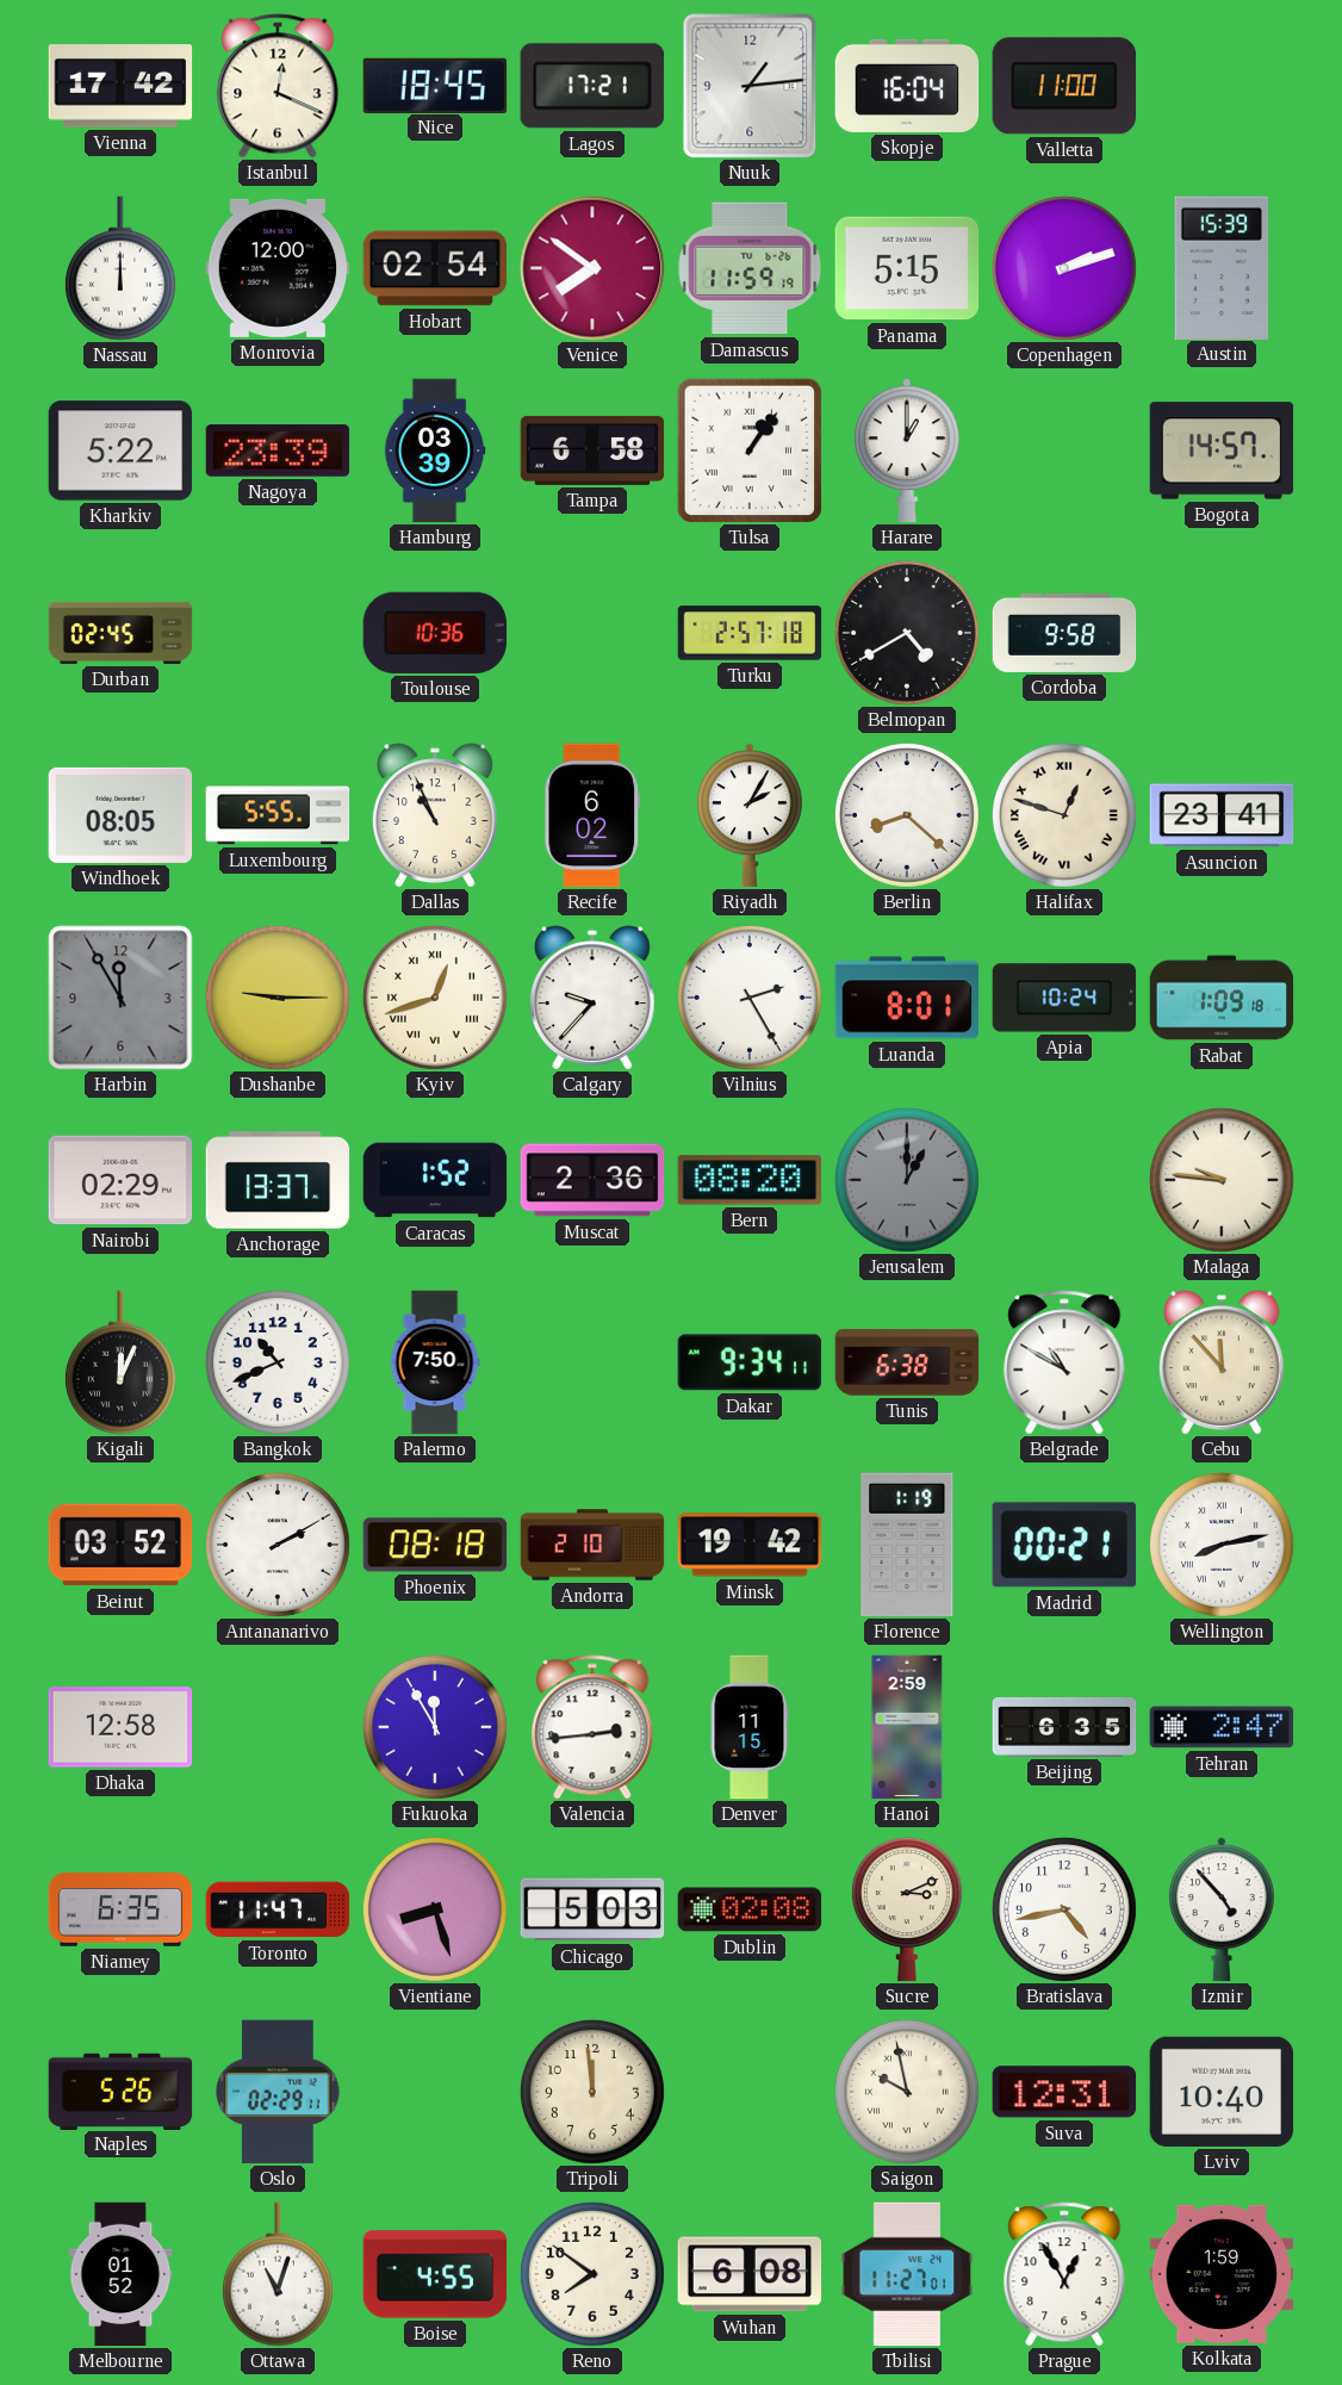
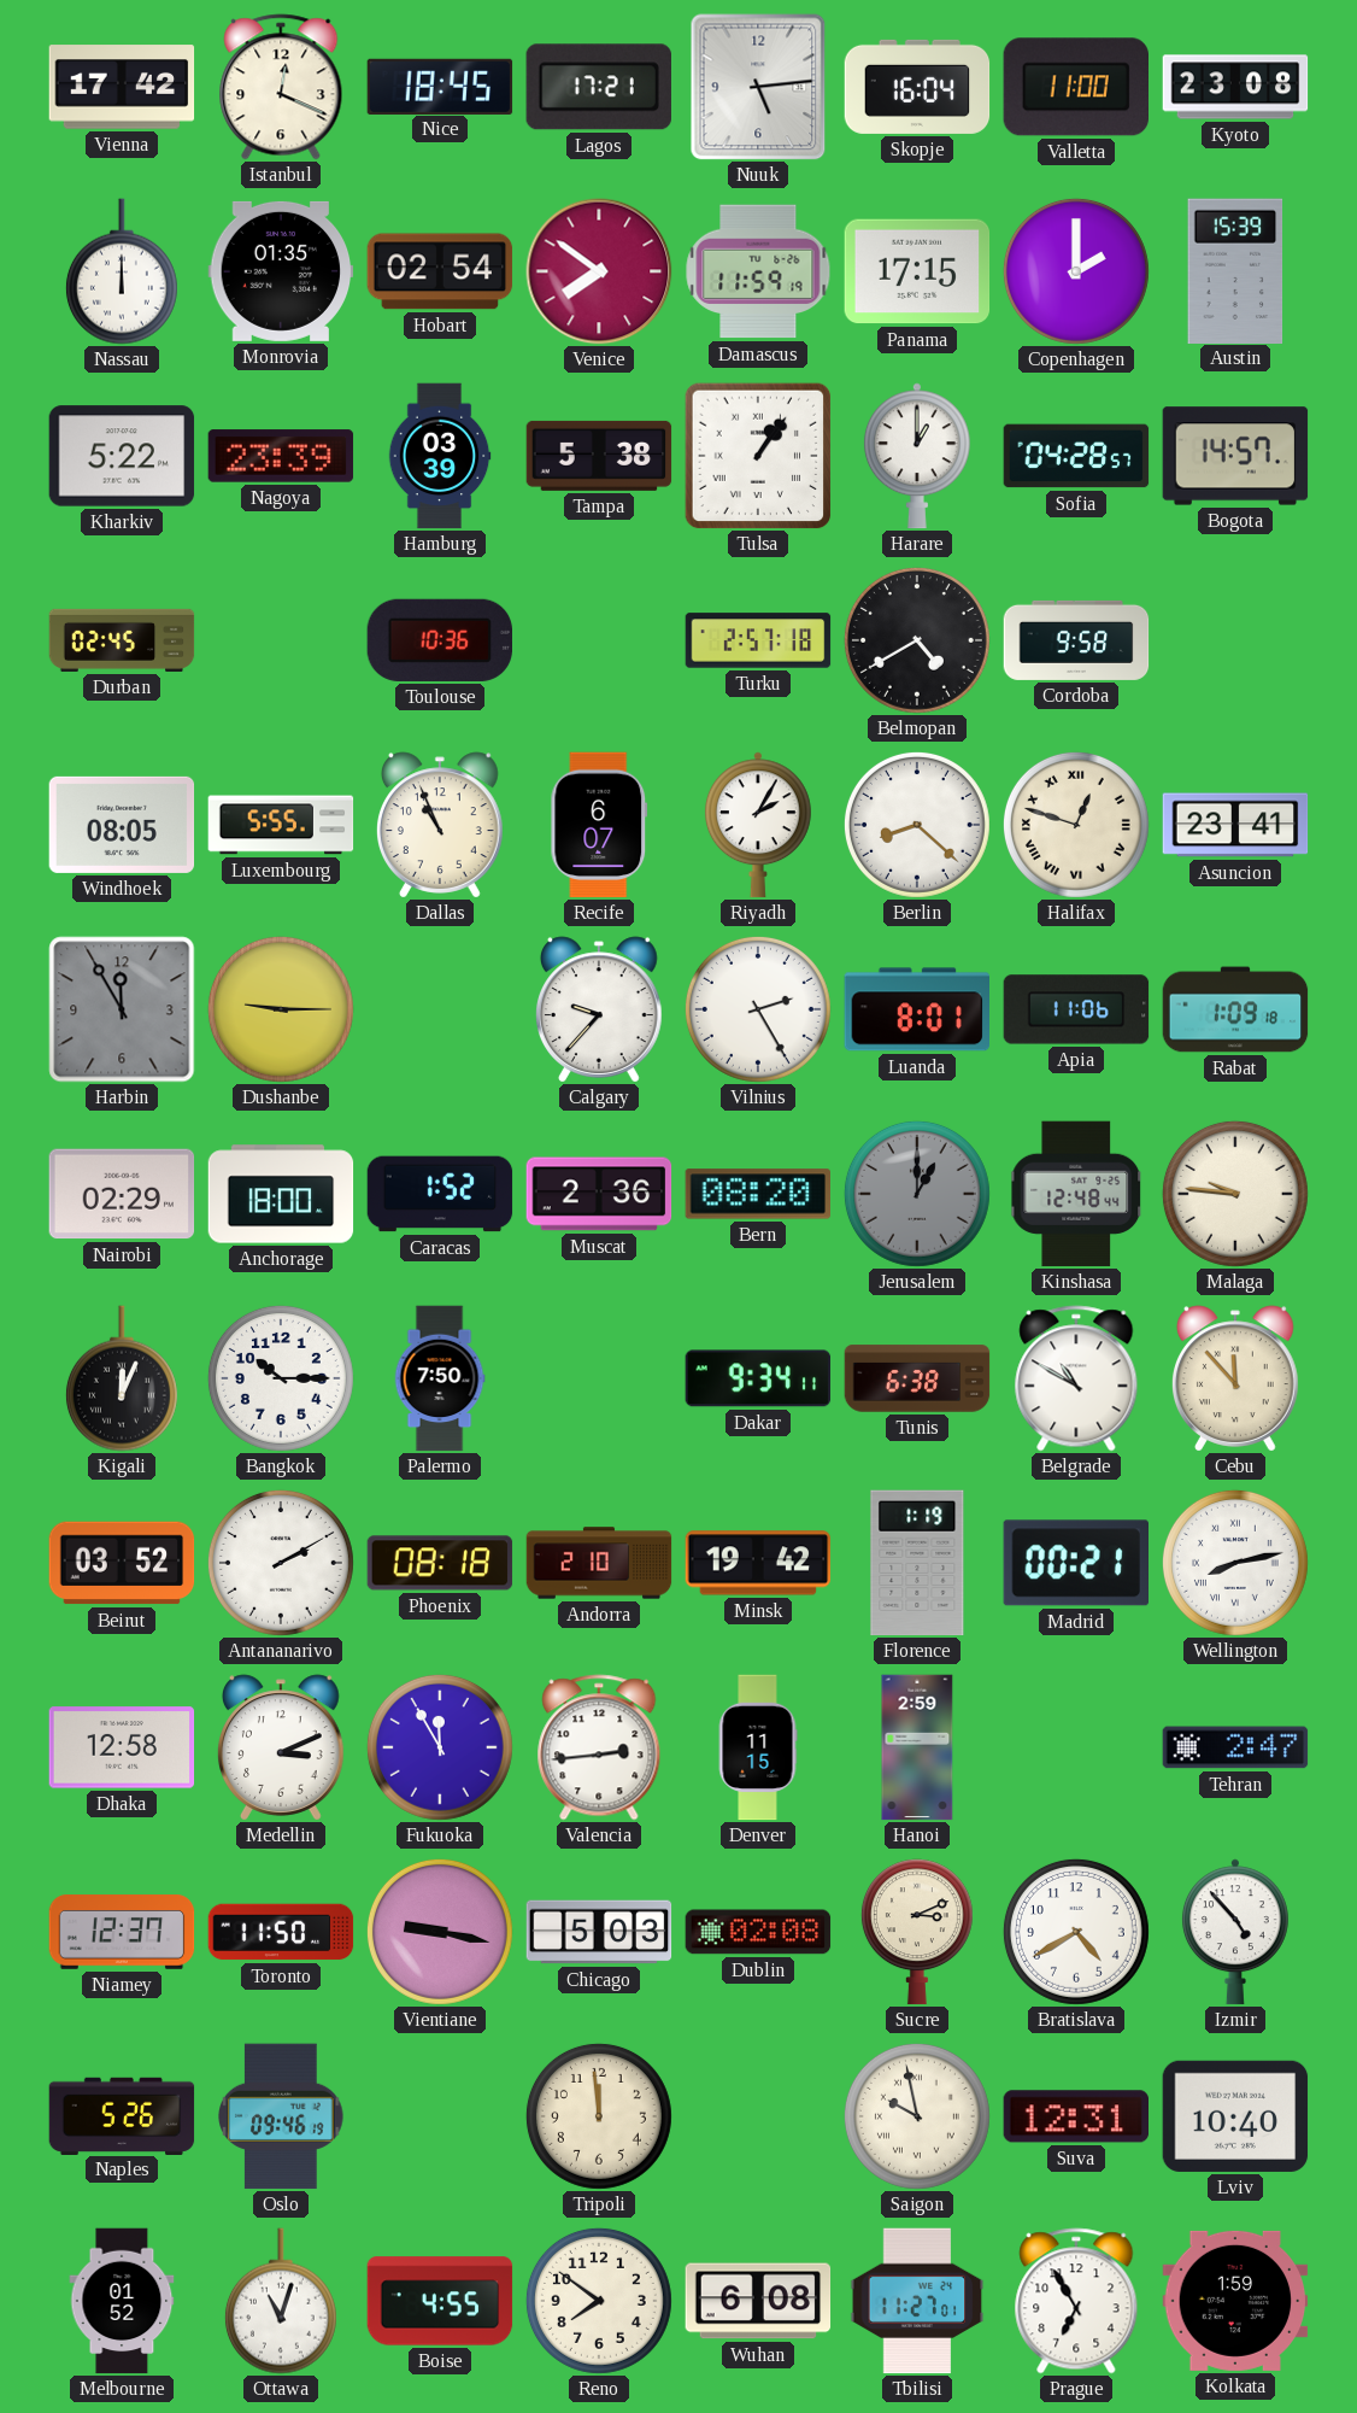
Nuuk: 1:14 -> 5:14
Kyoto: none -> 23:08
Monrovia: 12:00 -> 01:35
Panama: 5:15 -> 17:15
Copenhagen: 2:12 -> 2:00
Tampa: 6:58 -> 5:38
Sofia: none -> 04:28
Recife: 6:02 -> 6:07
Kyiv: 12:42 -> none
Apia: 10:24 -> 11:06
Anchorage: 13:37 -> 18:00
Kinshasa: none -> 12:48
Bangkok: 10:41 -> 10:15
Medellin: none -> 3:11
Beijing: 6:35 -> none
Niamey: 6:35 -> 12:37
Toronto: 11:47 -> 11:50
Vientiane: 8:27 -> 9:17
Bratislava: 4:43 -> 4:40
Oslo: 02:29 -> 09:46
Prague: 12:55 -> 6:55
